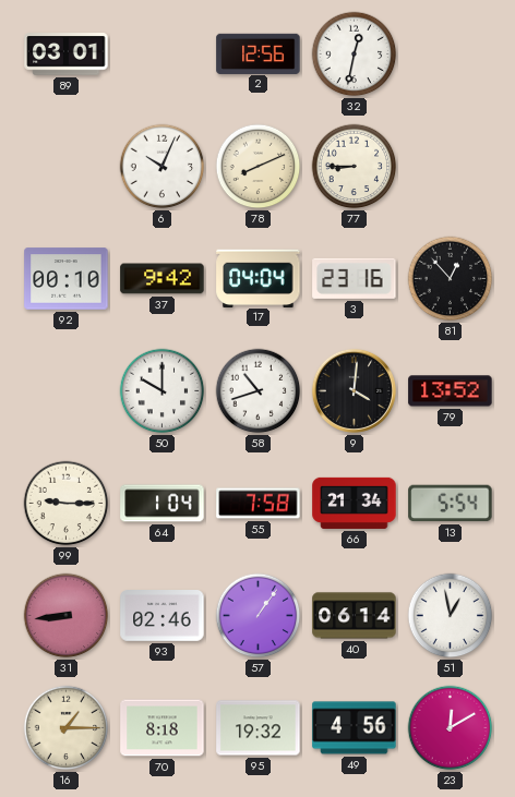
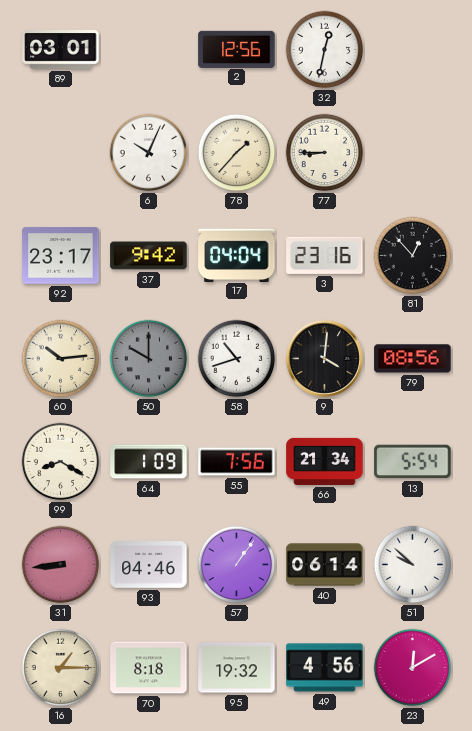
78: 8:11 -> 1:37
92: 00:10 -> 23:17
60: none -> 10:14
50 dial: white -> grey
79: 13:52 -> 08:56
99: 9:15 -> 8:20
64: 1:04 -> 1:09
55: 7:58 -> 7:56
93: 02:46 -> 04:46
51: 12:58 -> 9:52
